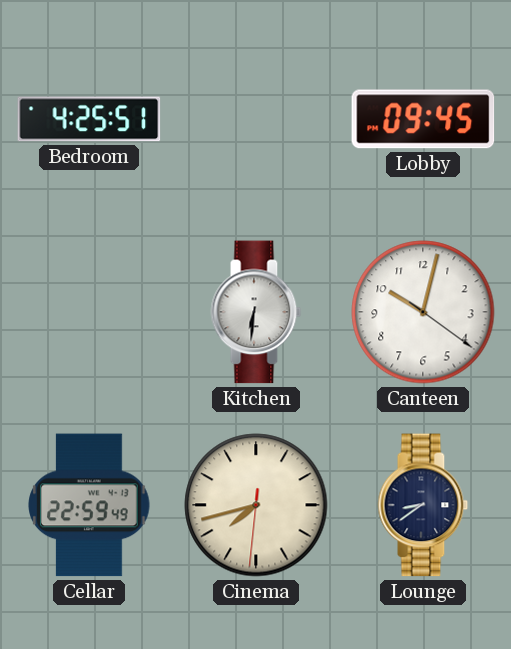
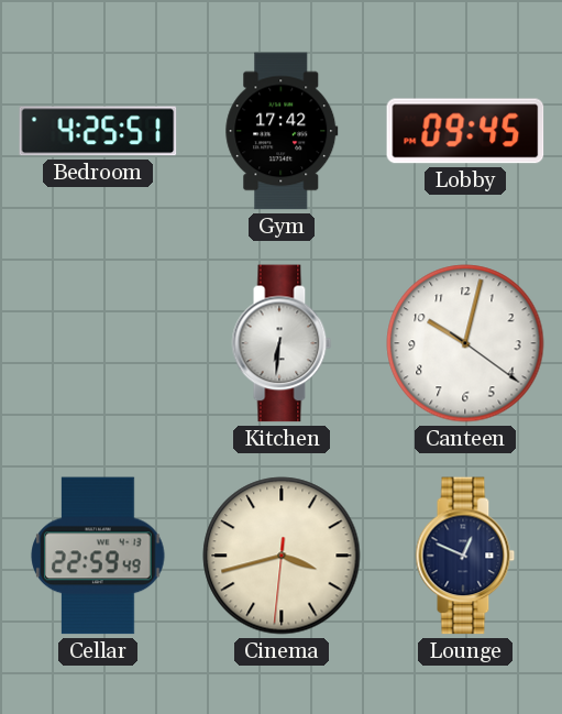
Gym: none -> 17:42
Cinema: 7:42 -> 3:42
Lounge: 8:39 -> 12:49
